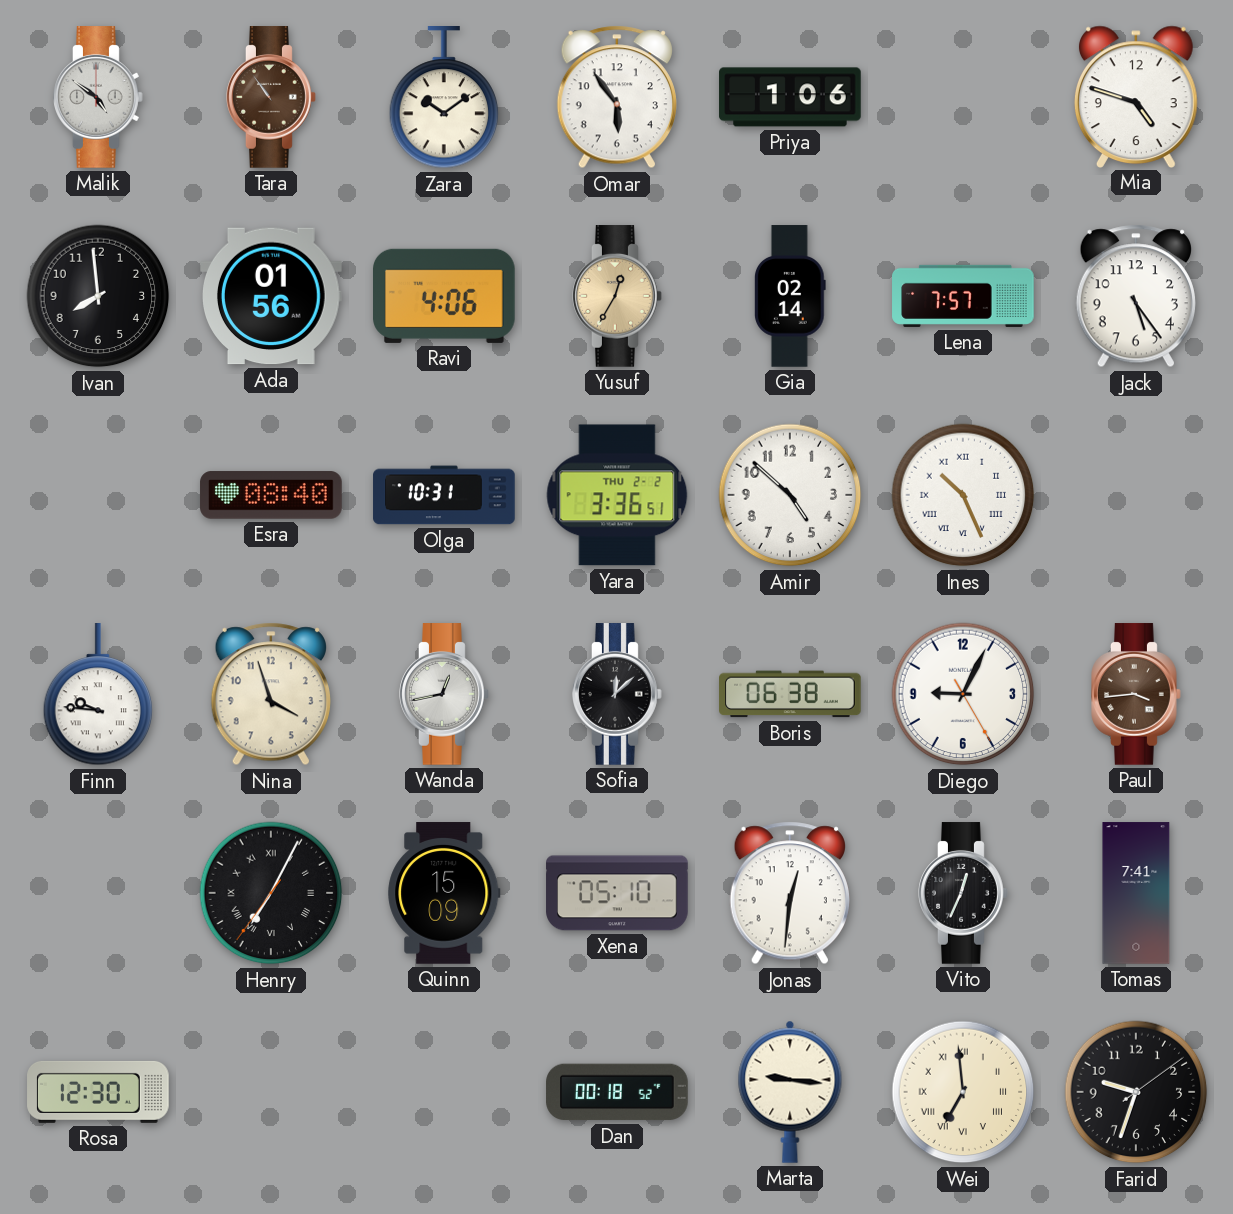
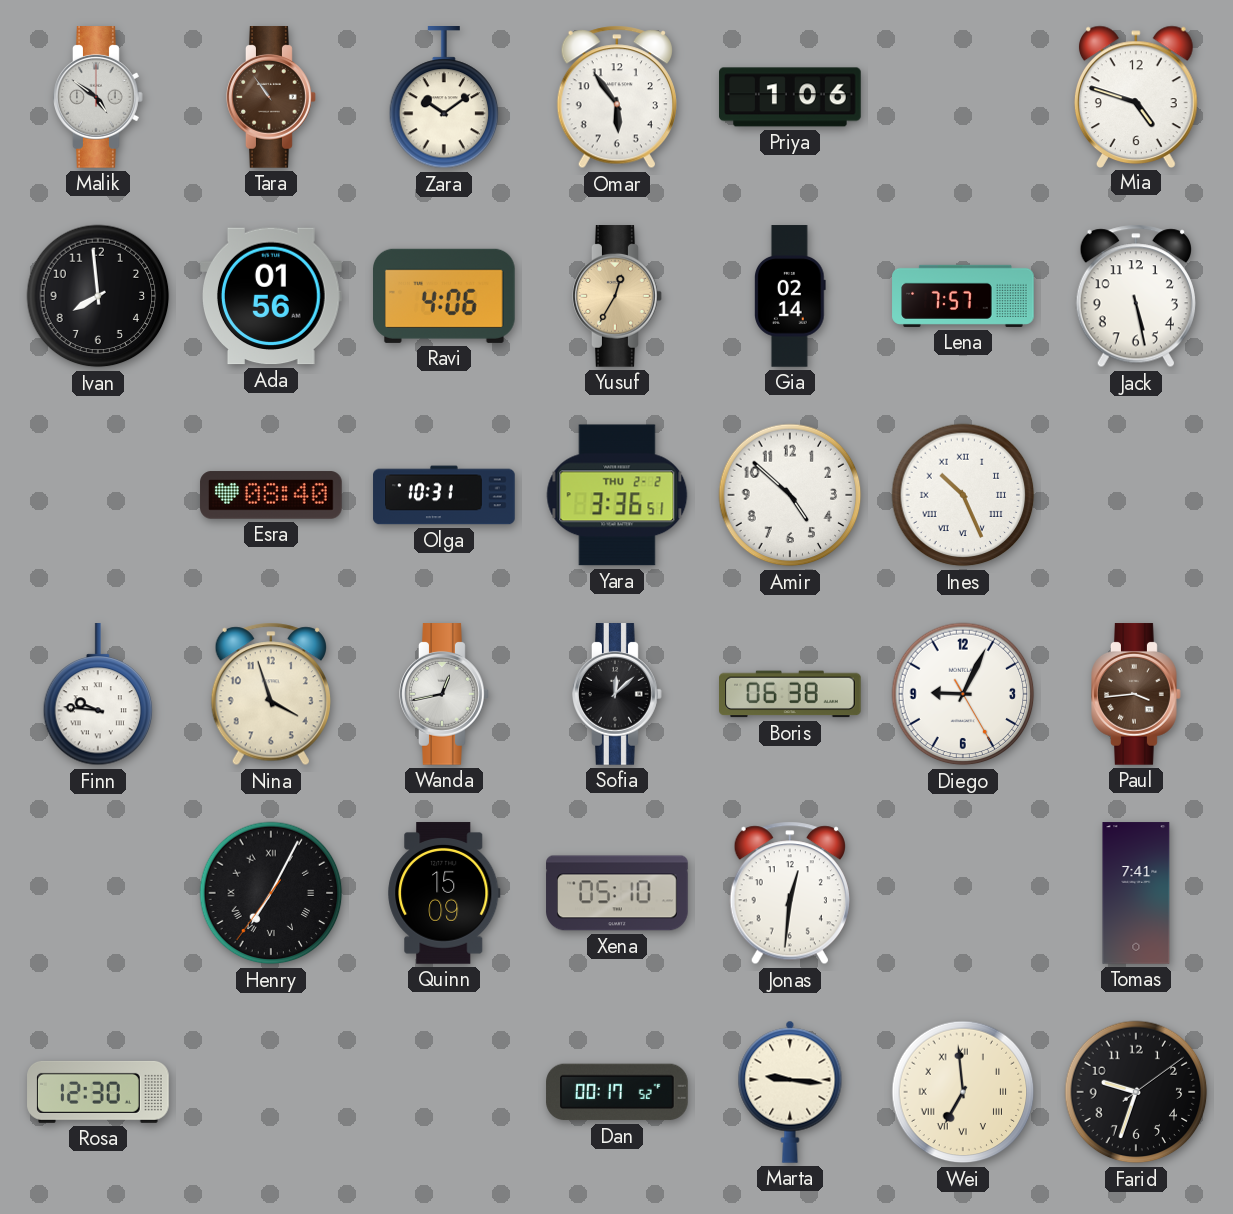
Jack: 5:24 -> 5:28
Vito: 12:34 -> none
Dan: 00:18 -> 00:17
